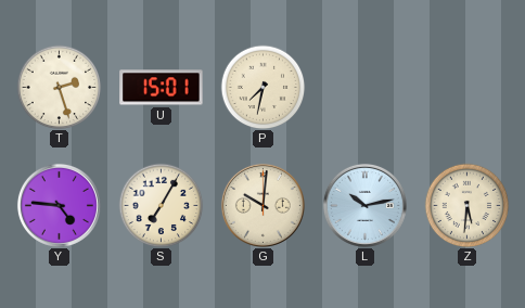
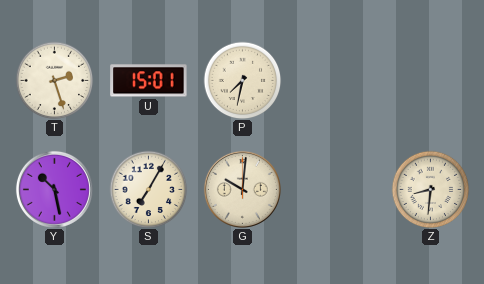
Y: 4:46 -> 10:28
L: 10:13 -> none
Z: 5:31 -> 8:31
